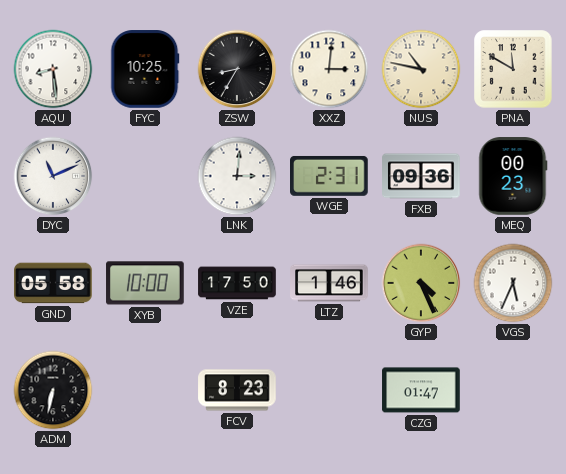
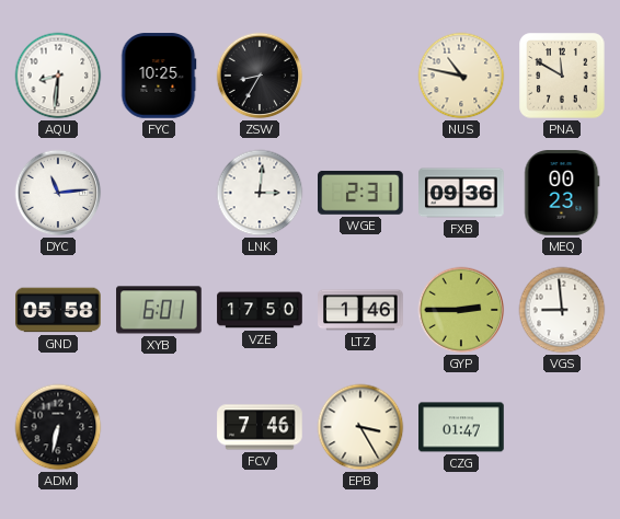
AQU: 8:29 -> 8:31
XXZ: 3:01 -> none
DYC: 11:11 -> 11:14
XYB: 10:00 -> 6:01
GYP: 4:26 -> 2:45
VGS: 5:34 -> 8:59
FCV: 8:23 -> 7:46
EPB: none -> 3:25
